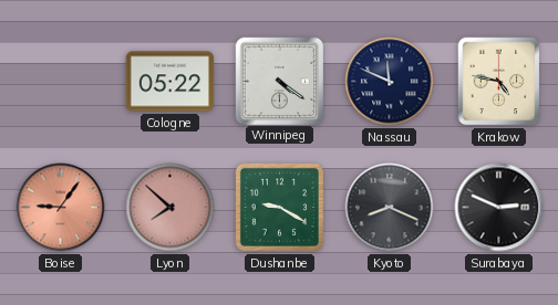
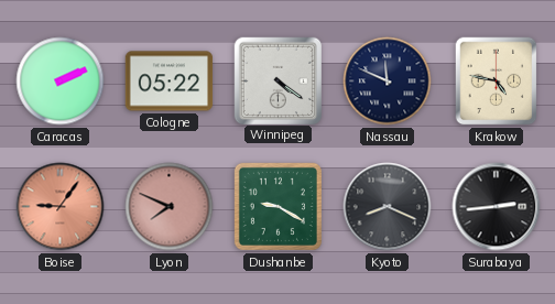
Caracas: none -> 2:11
Lyon: 7:52 -> 7:49
Surabaya: 2:49 -> 2:44
